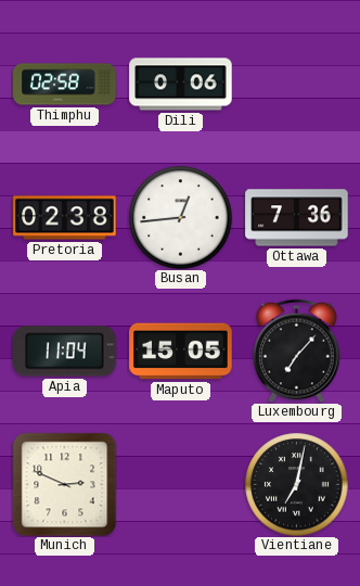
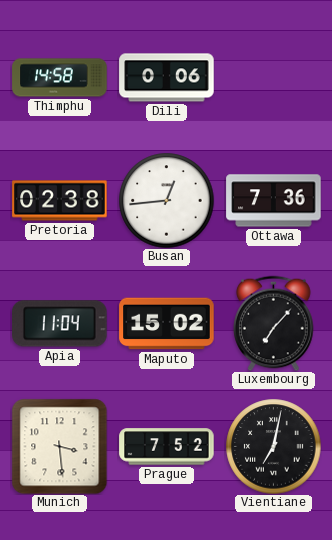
Thimphu: 02:58 -> 14:58
Maputo: 15:05 -> 15:02
Munich: 2:49 -> 3:29
Prague: none -> 7:52
